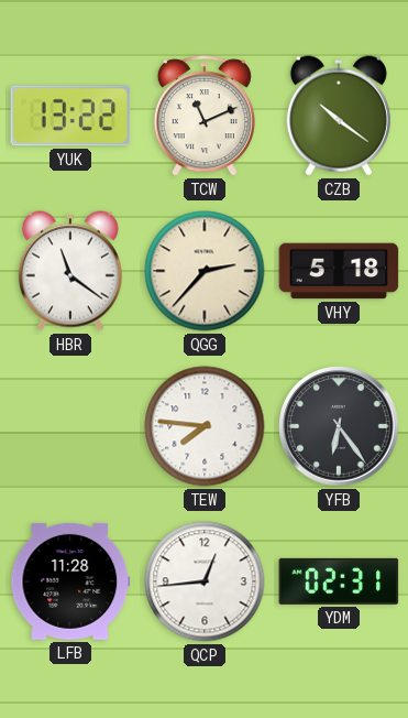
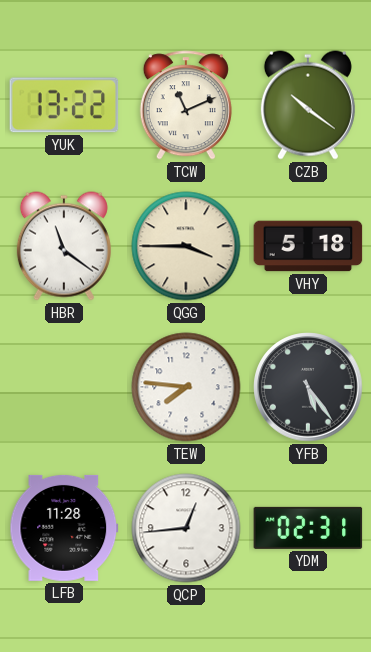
QGG: 2:37 -> 3:45
YFB: 6:24 -> 5:24
